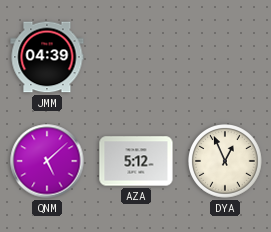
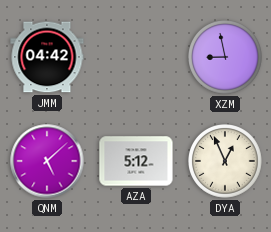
JMM: 04:39 -> 04:42
XZM: none -> 8:58
